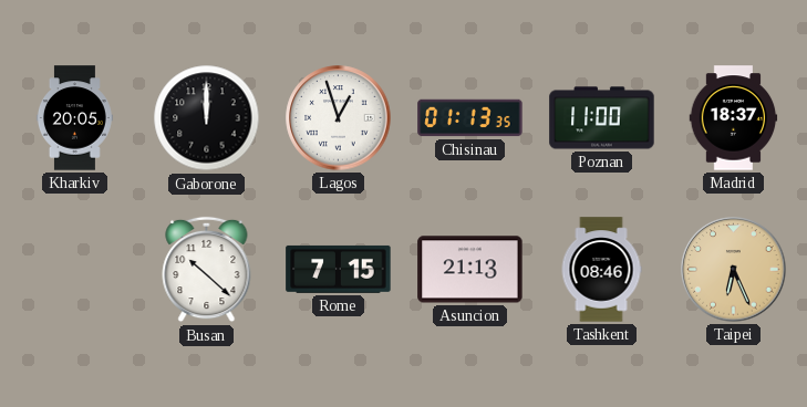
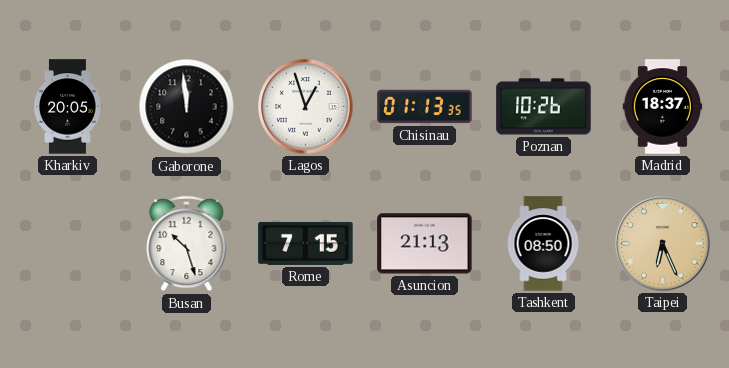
Gaborone: 12:00 -> 11:59
Poznan: 11:00 -> 10:26
Busan: 10:22 -> 10:27
Tashkent: 08:46 -> 08:50
